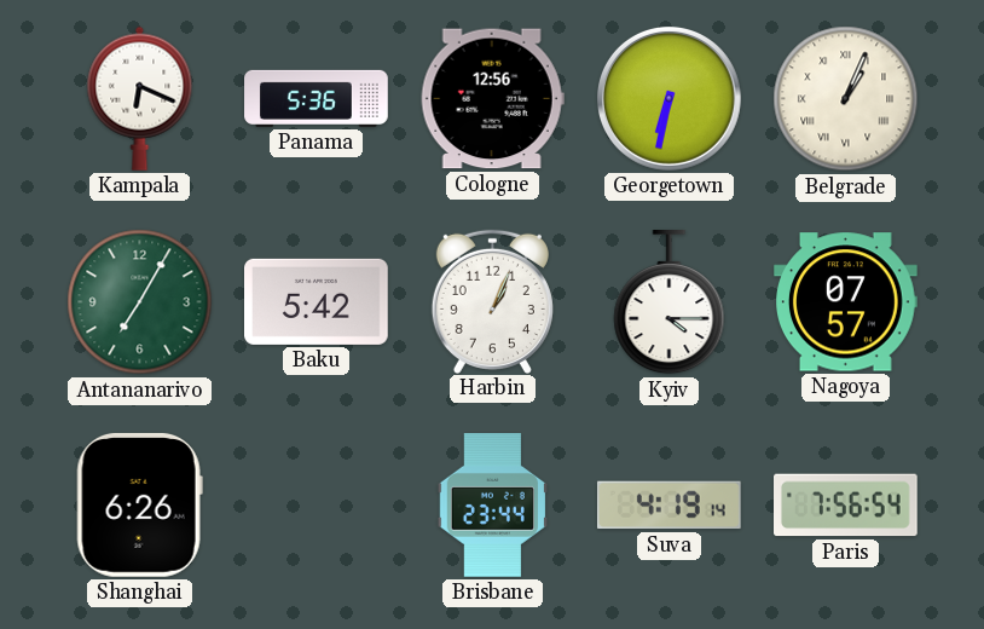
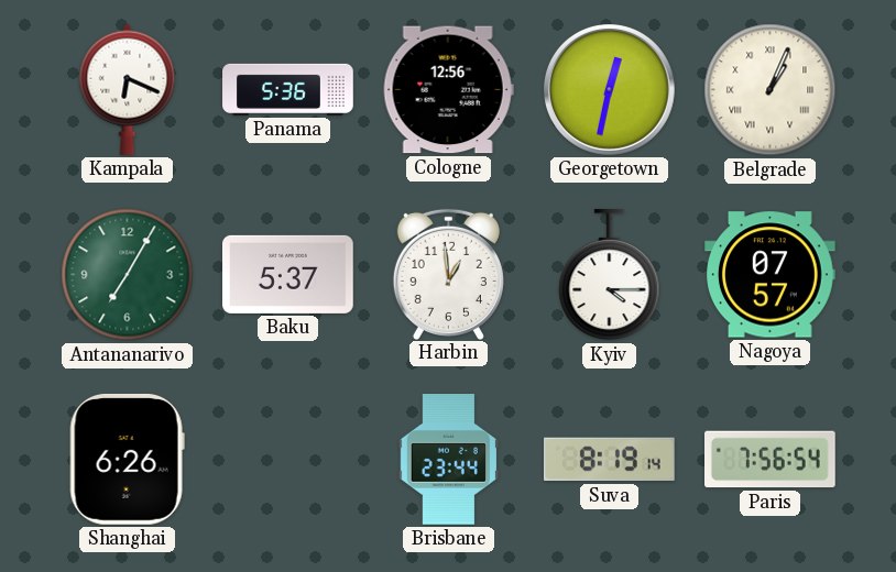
Georgetown: 6:32 -> 12:32
Baku: 5:42 -> 5:37
Harbin: 1:04 -> 12:59
Suva: 4:19 -> 8:19
